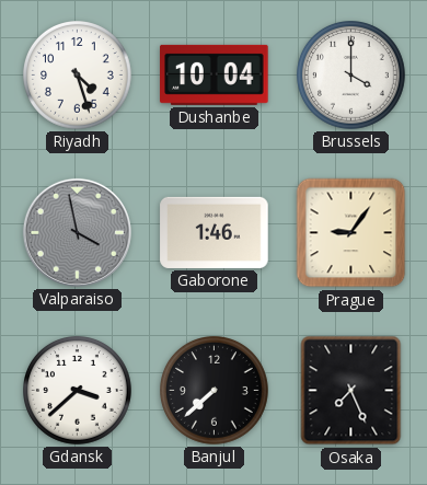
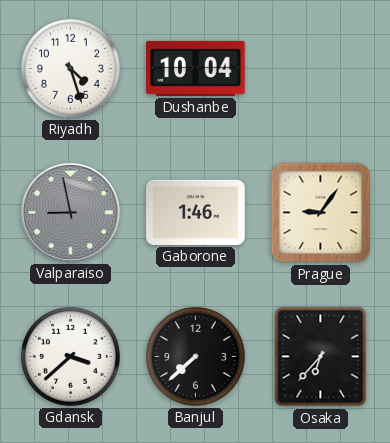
Brussels: 4:00 -> none
Valparaiso: 3:58 -> 8:58
Osaka: 7:26 -> 6:37
